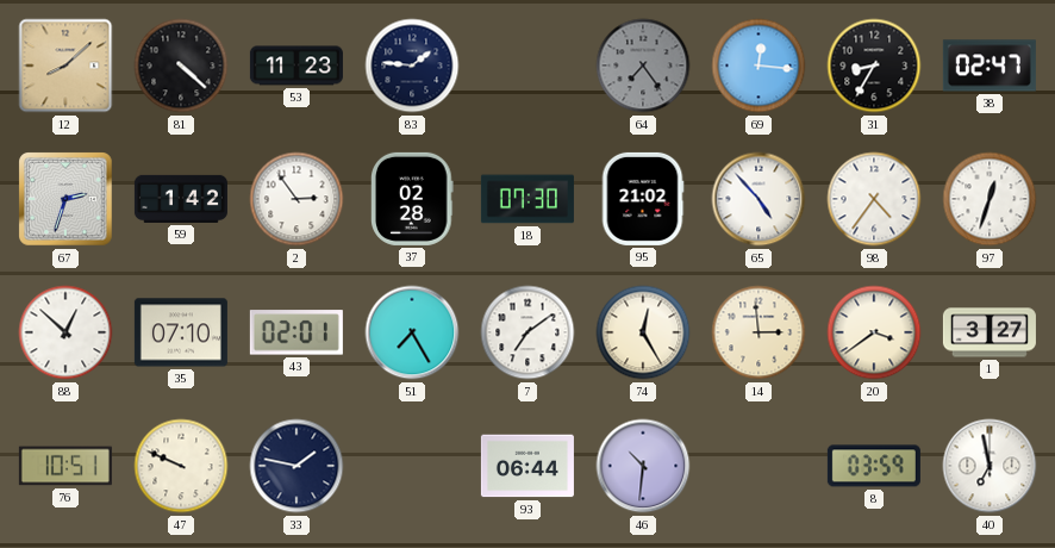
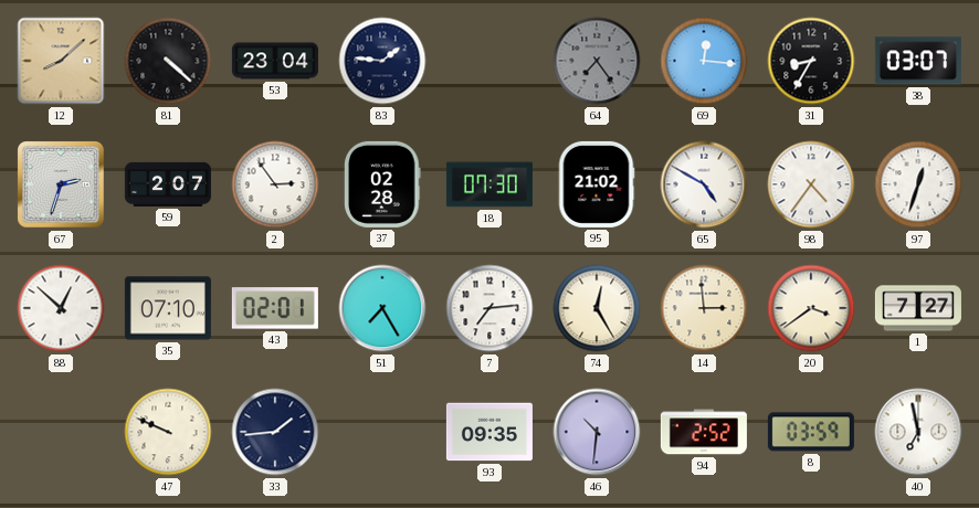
53: 11:23 -> 23:04
38: 02:47 -> 03:07
59: 1:42 -> 2:07
65: 4:53 -> 4:50
7: 7:09 -> 7:14
1: 3:27 -> 7:27
76: 10:51 -> none
33: 1:47 -> 1:44
93: 06:44 -> 09:35
94: none -> 2:52
